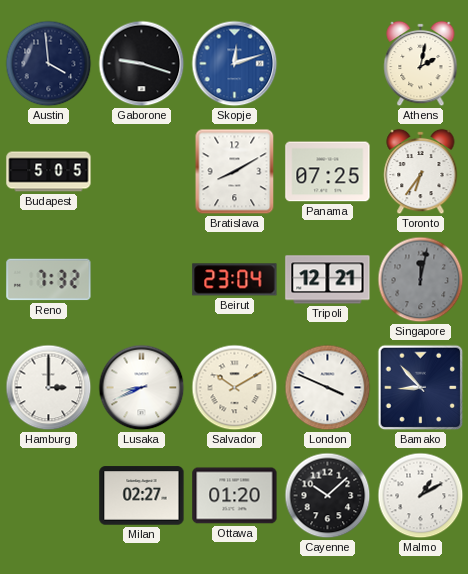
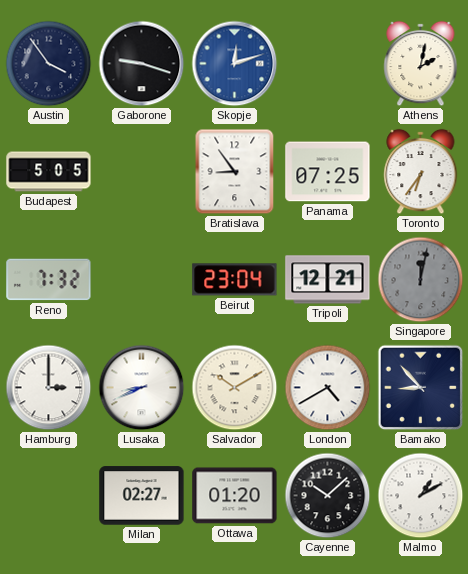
Austin: 3:59 -> 3:54
Bratislava: 8:10 -> 8:54
London: 3:49 -> 4:40
